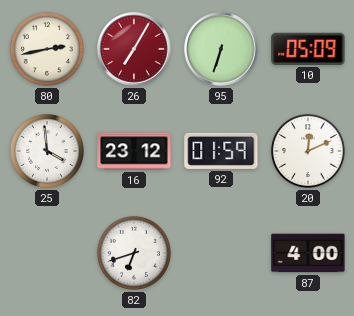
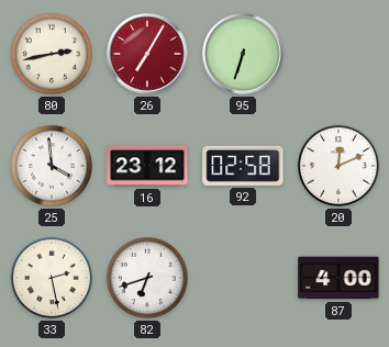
10: 05:09 -> none
92: 01:59 -> 02:58
33: none -> 2:28
